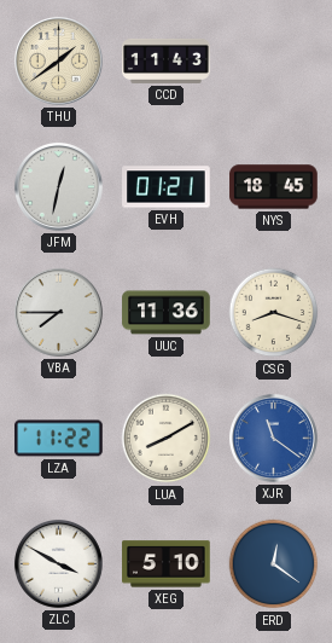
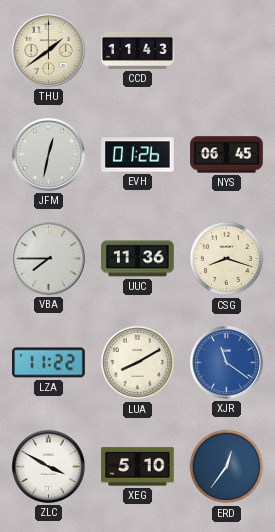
EVH: 01:21 -> 01:26
NYS: 18:45 -> 06:45
ERD: 12:21 -> 12:36
